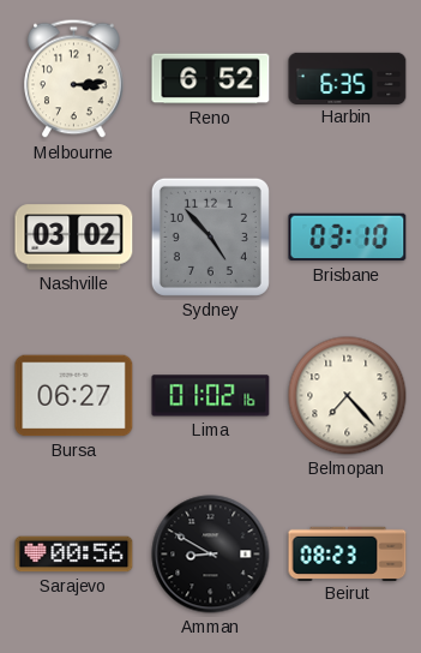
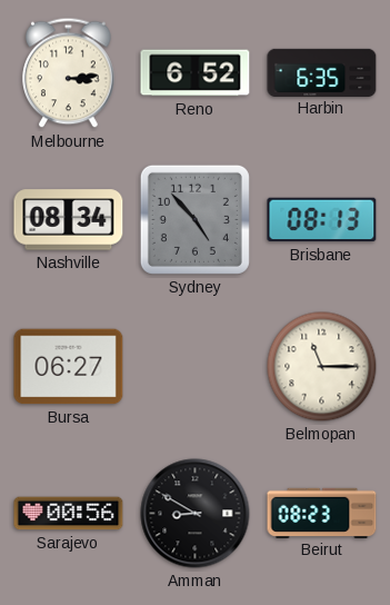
Nashville: 03:02 -> 08:34
Brisbane: 03:10 -> 08:13
Lima: 01:02 -> none
Belmopan: 7:23 -> 11:15
